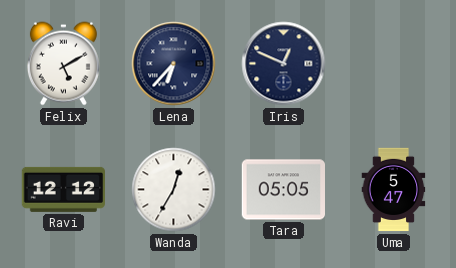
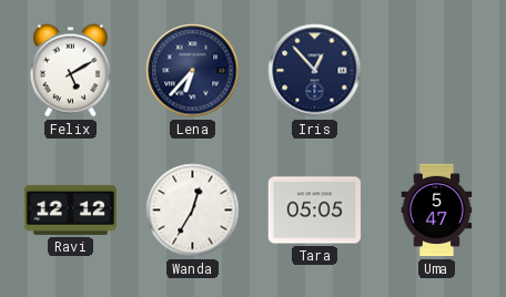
Iris: 12:49 -> 12:53
